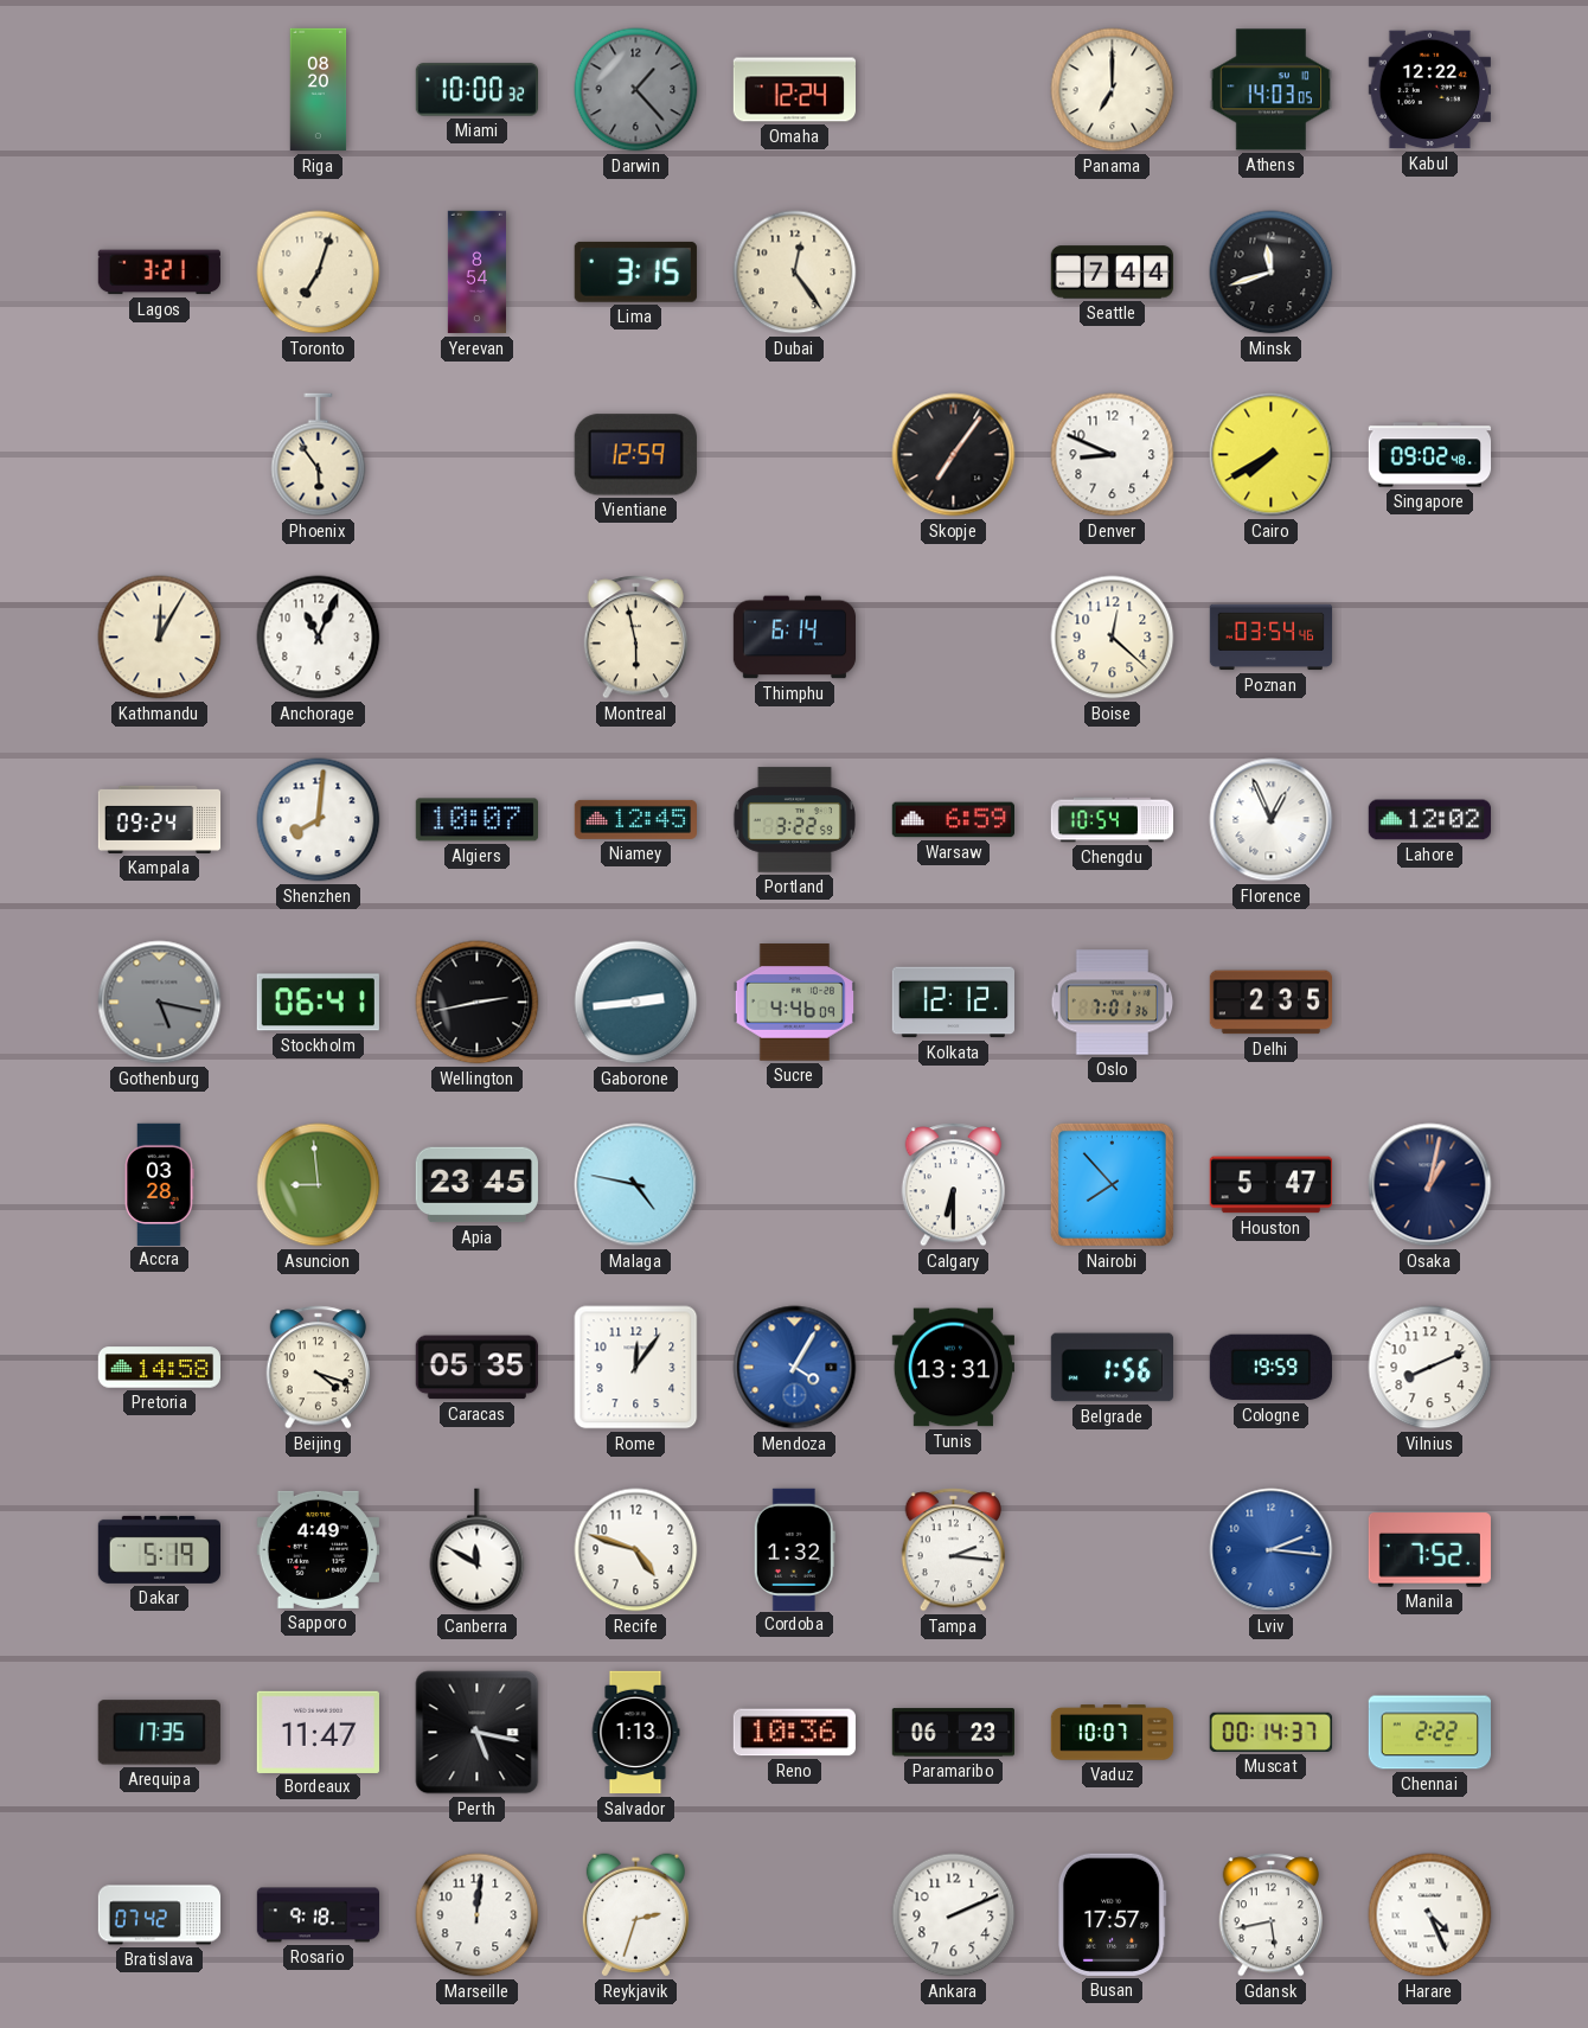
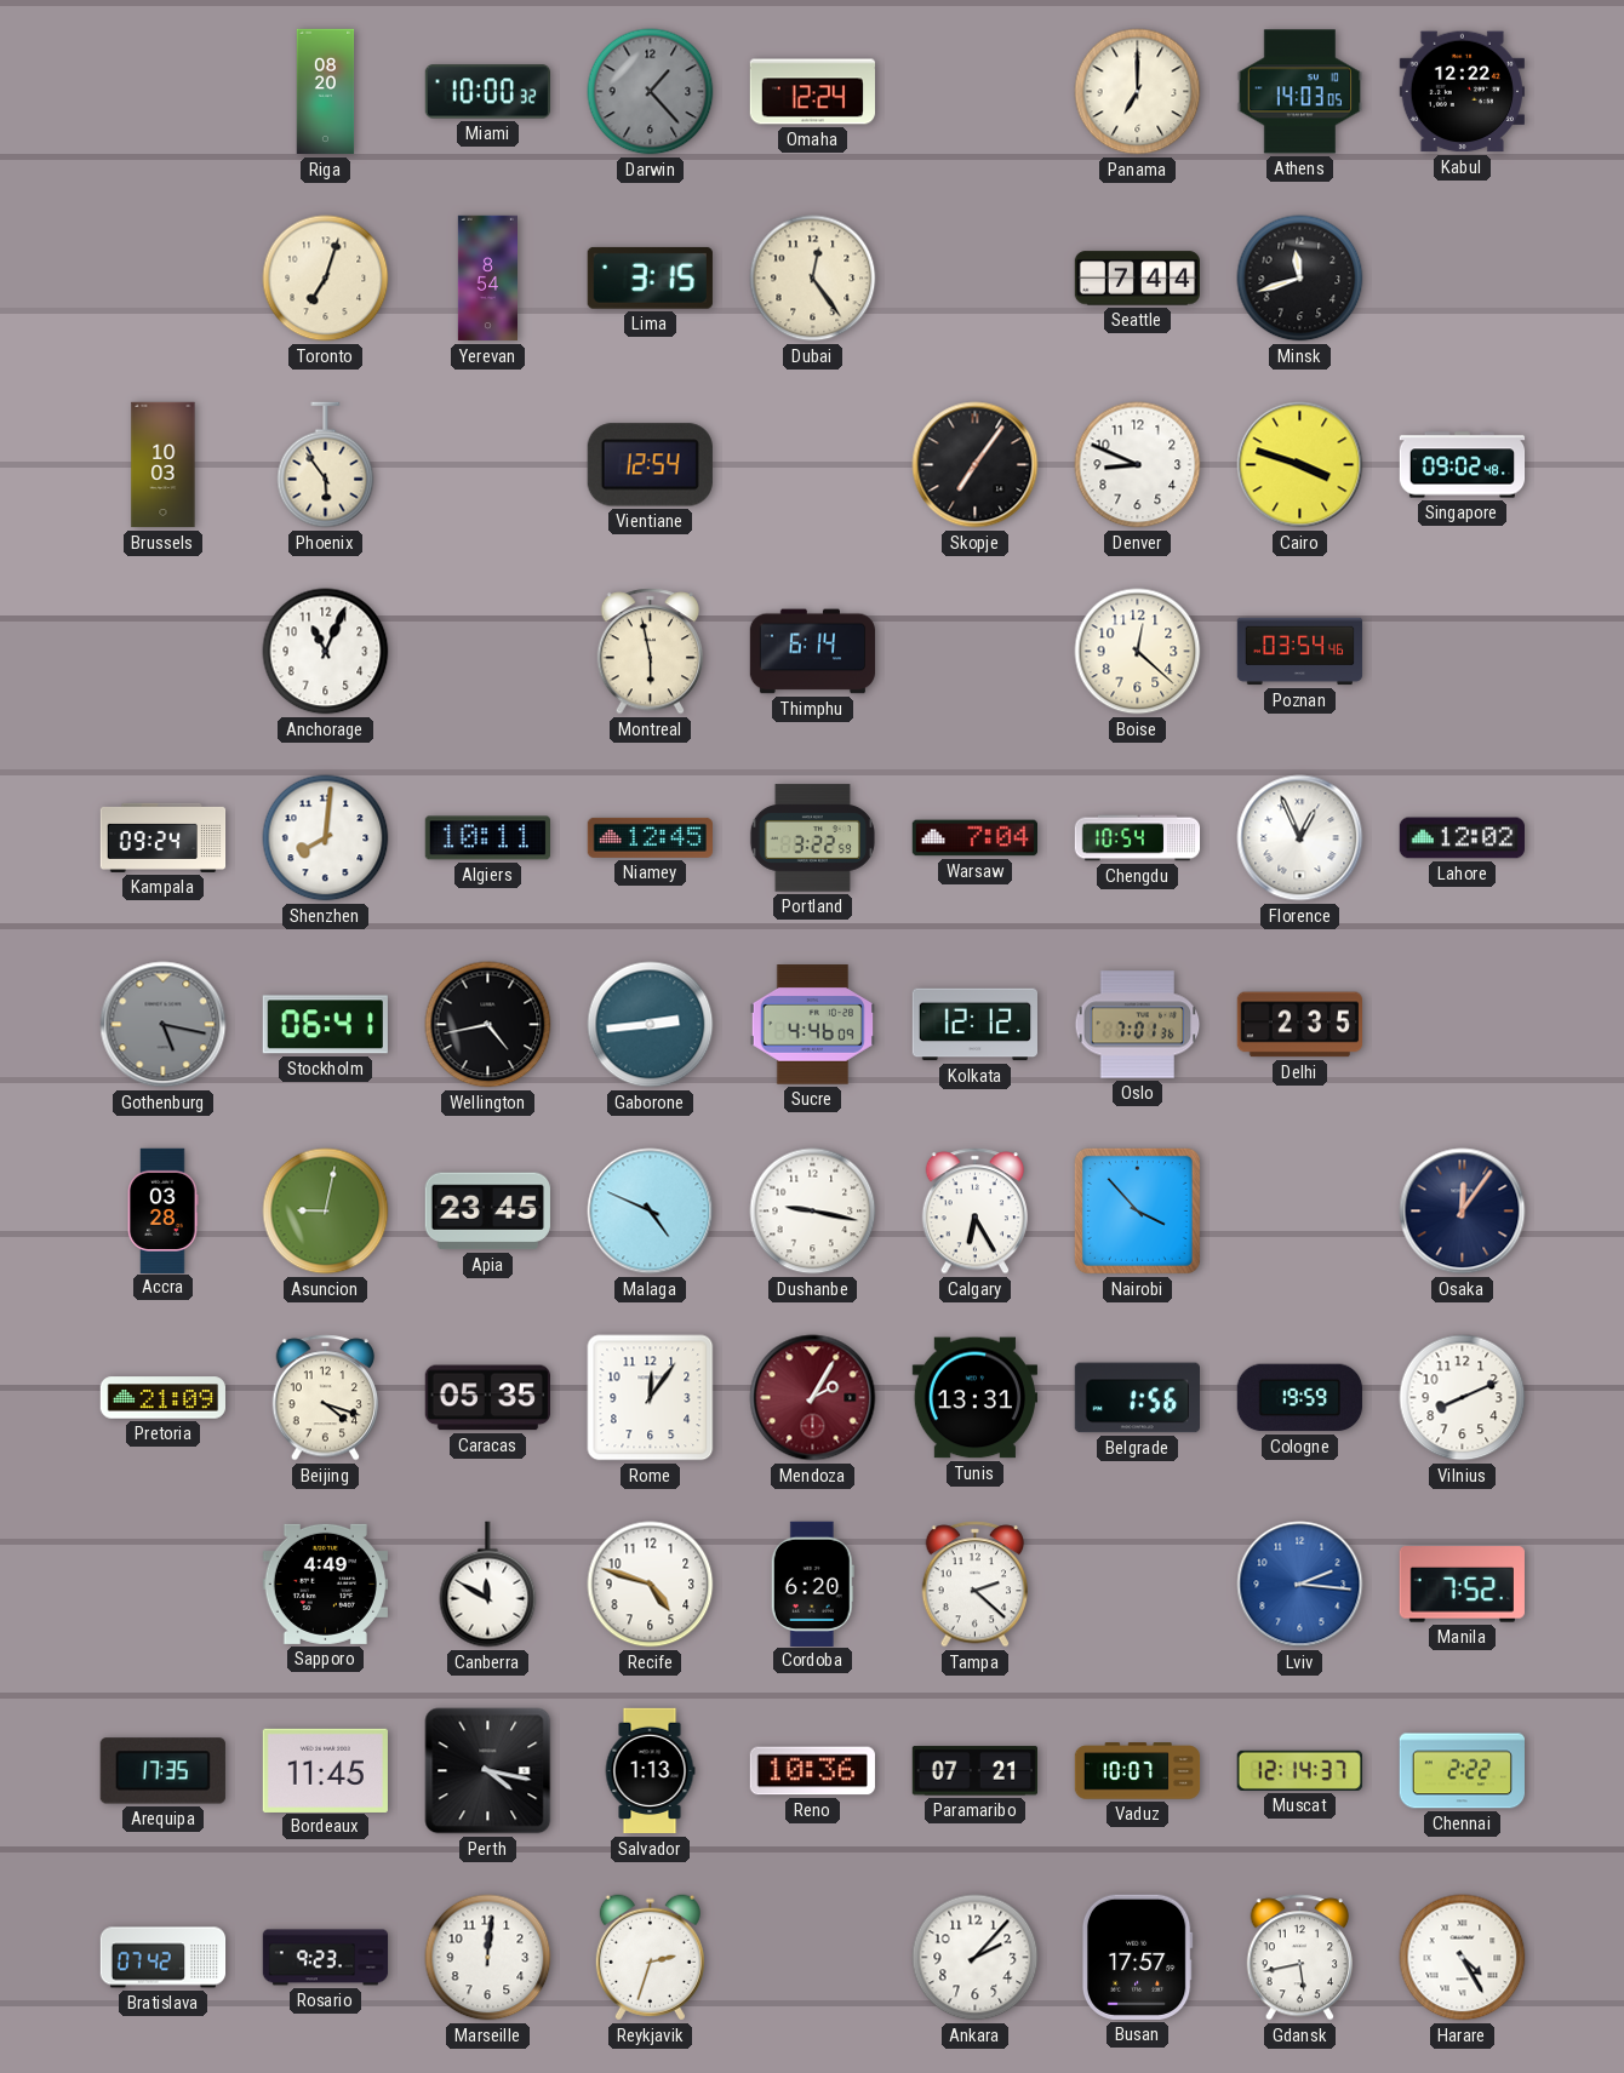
Lagos: 3:21 -> none
Brussels: none -> 10:03
Vientiane: 12:59 -> 12:54
Cairo: 7:40 -> 3:48
Kathmandu: 12:05 -> none
Algiers: 10:07 -> 10:11
Warsaw: 6:59 -> 7:04
Wellington: 2:43 -> 4:43
Asuncion: 8:59 -> 9:02
Malaga: 4:47 -> 4:49
Dushanbe: none -> 9:17
Calgary: 6:30 -> 6:25
Nairobi: 7:53 -> 3:53
Houston: 5:47 -> none
Osaka: 1:02 -> 12:06
Pretoria: 14:58 -> 21:09
Mendoza: 4:05 -> 2:05
Mendoza dial: blue -> burgundy
Dakar: 5:19 -> none
Cordoba: 1:32 -> 6:20
Tampa: 2:16 -> 2:22
Bordeaux: 11:47 -> 11:45
Perth: 5:17 -> 4:17
Paramaribo: 06:23 -> 07:21
Muscat: 00:14 -> 12:14
Rosario: 9:18 -> 9:23
Ankara: 2:11 -> 2:07
Harare: 4:26 -> 4:25
